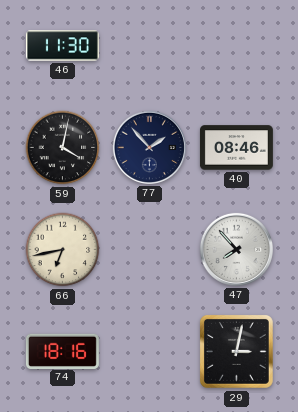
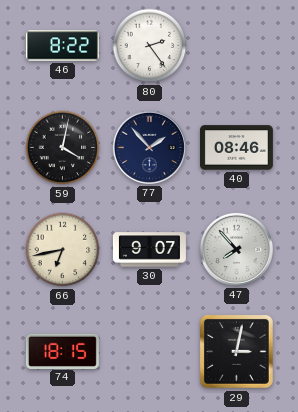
46: 11:30 -> 8:22
80: none -> 2:24
30: none -> 9:07
74: 18:16 -> 18:15
